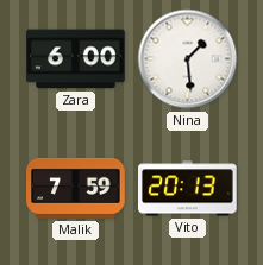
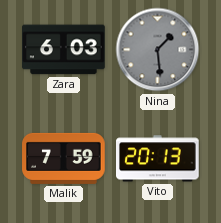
Zara: 6:00 -> 6:03
Nina dial: white -> grey
